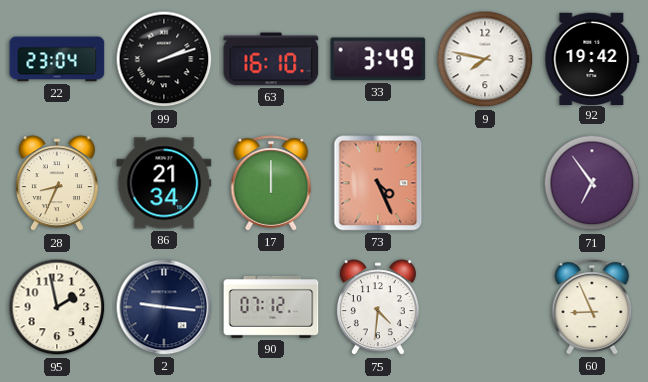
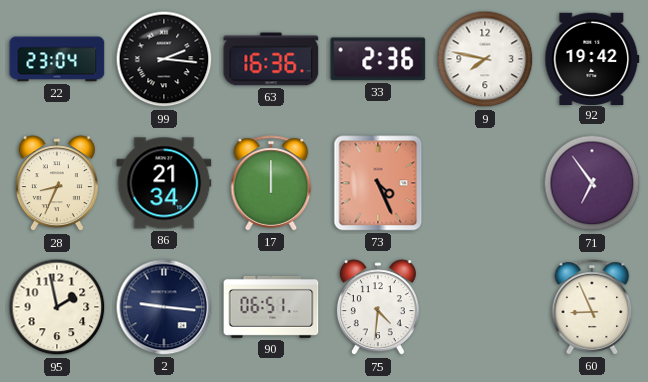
99: 2:12 -> 2:16
63: 16:10 -> 16:36
33: 3:49 -> 2:36
90: 07:12 -> 06:51
